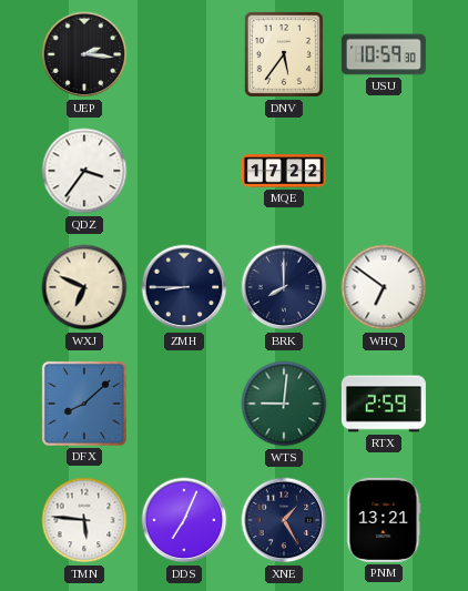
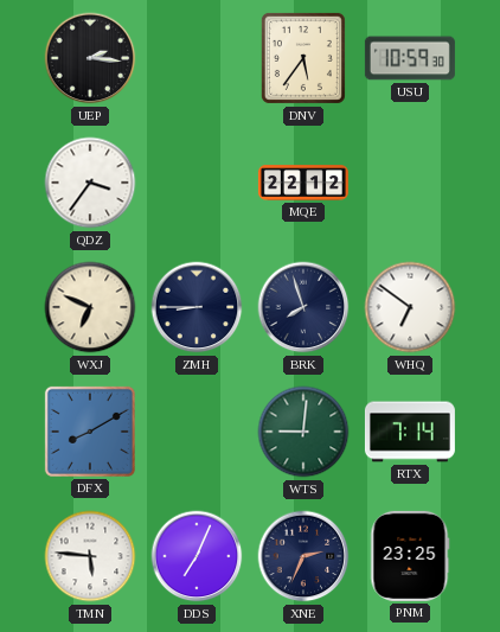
MQE: 17:22 -> 22:12
BRK: 8:00 -> 7:57
DFX: 8:08 -> 8:10
RTX: 2:59 -> 7:14
XNE: 1:25 -> 2:34
PNM: 13:21 -> 23:25
